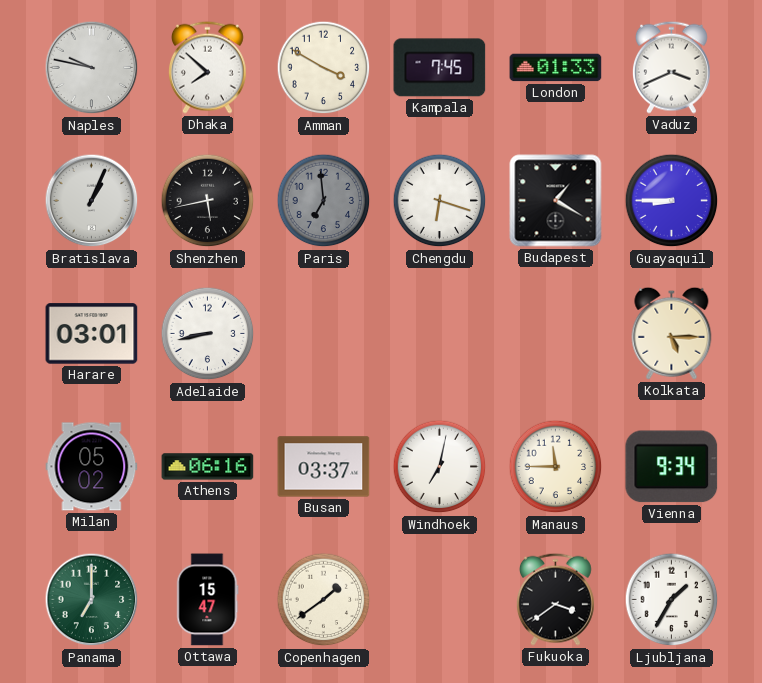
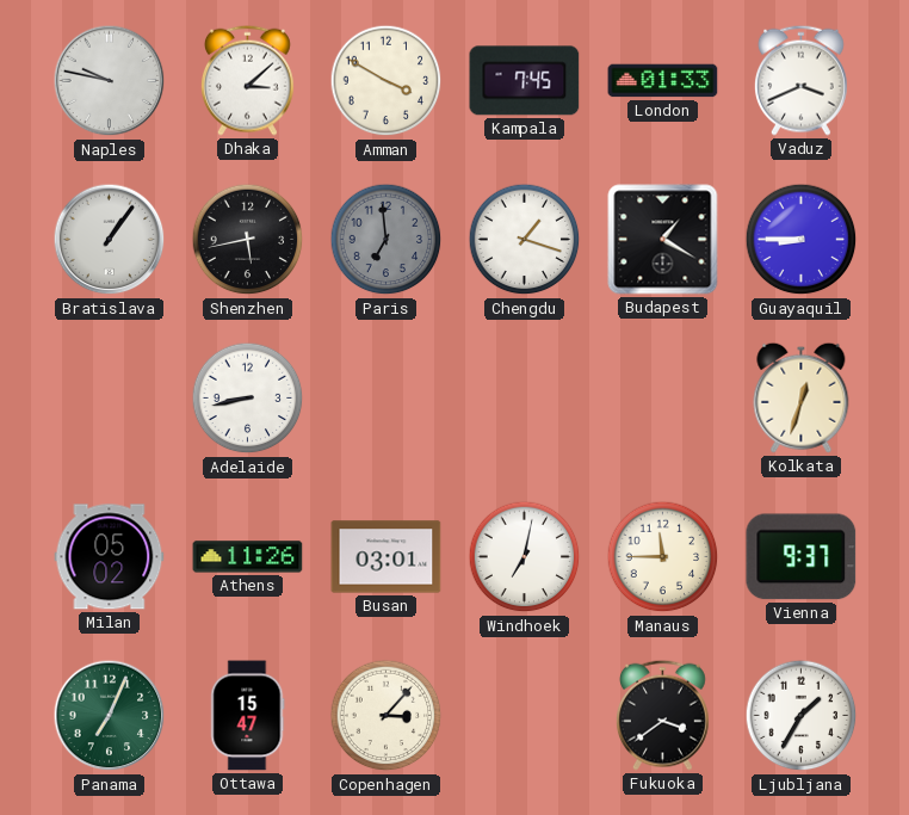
Dhaka: 7:52 -> 3:08
Bratislava: 1:04 -> 1:06
Chengdu: 6:18 -> 1:18
Harare: 03:01 -> none
Kolkata: 5:15 -> 12:33
Athens: 06:16 -> 11:26
Busan: 03:37 -> 03:01
Vienna: 9:34 -> 9:37
Panama: 7:00 -> 7:04
Copenhagen: 1:39 -> 3:07
